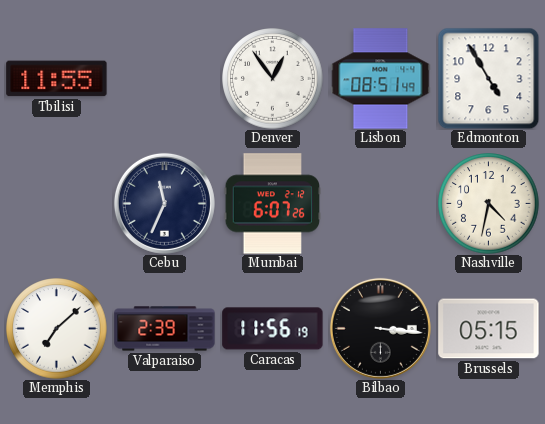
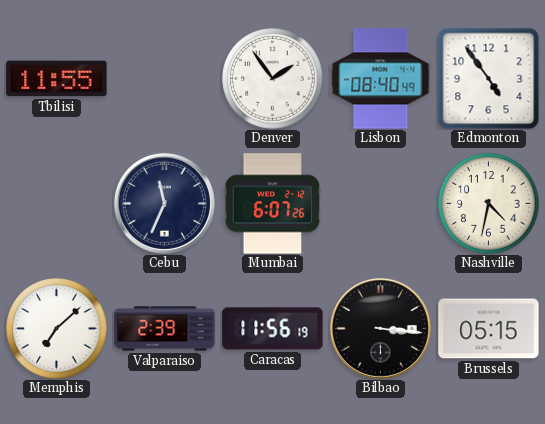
Denver: 12:54 -> 1:54
Lisbon: 08:51 -> 08:40
Edmonton: 4:55 -> 4:54
